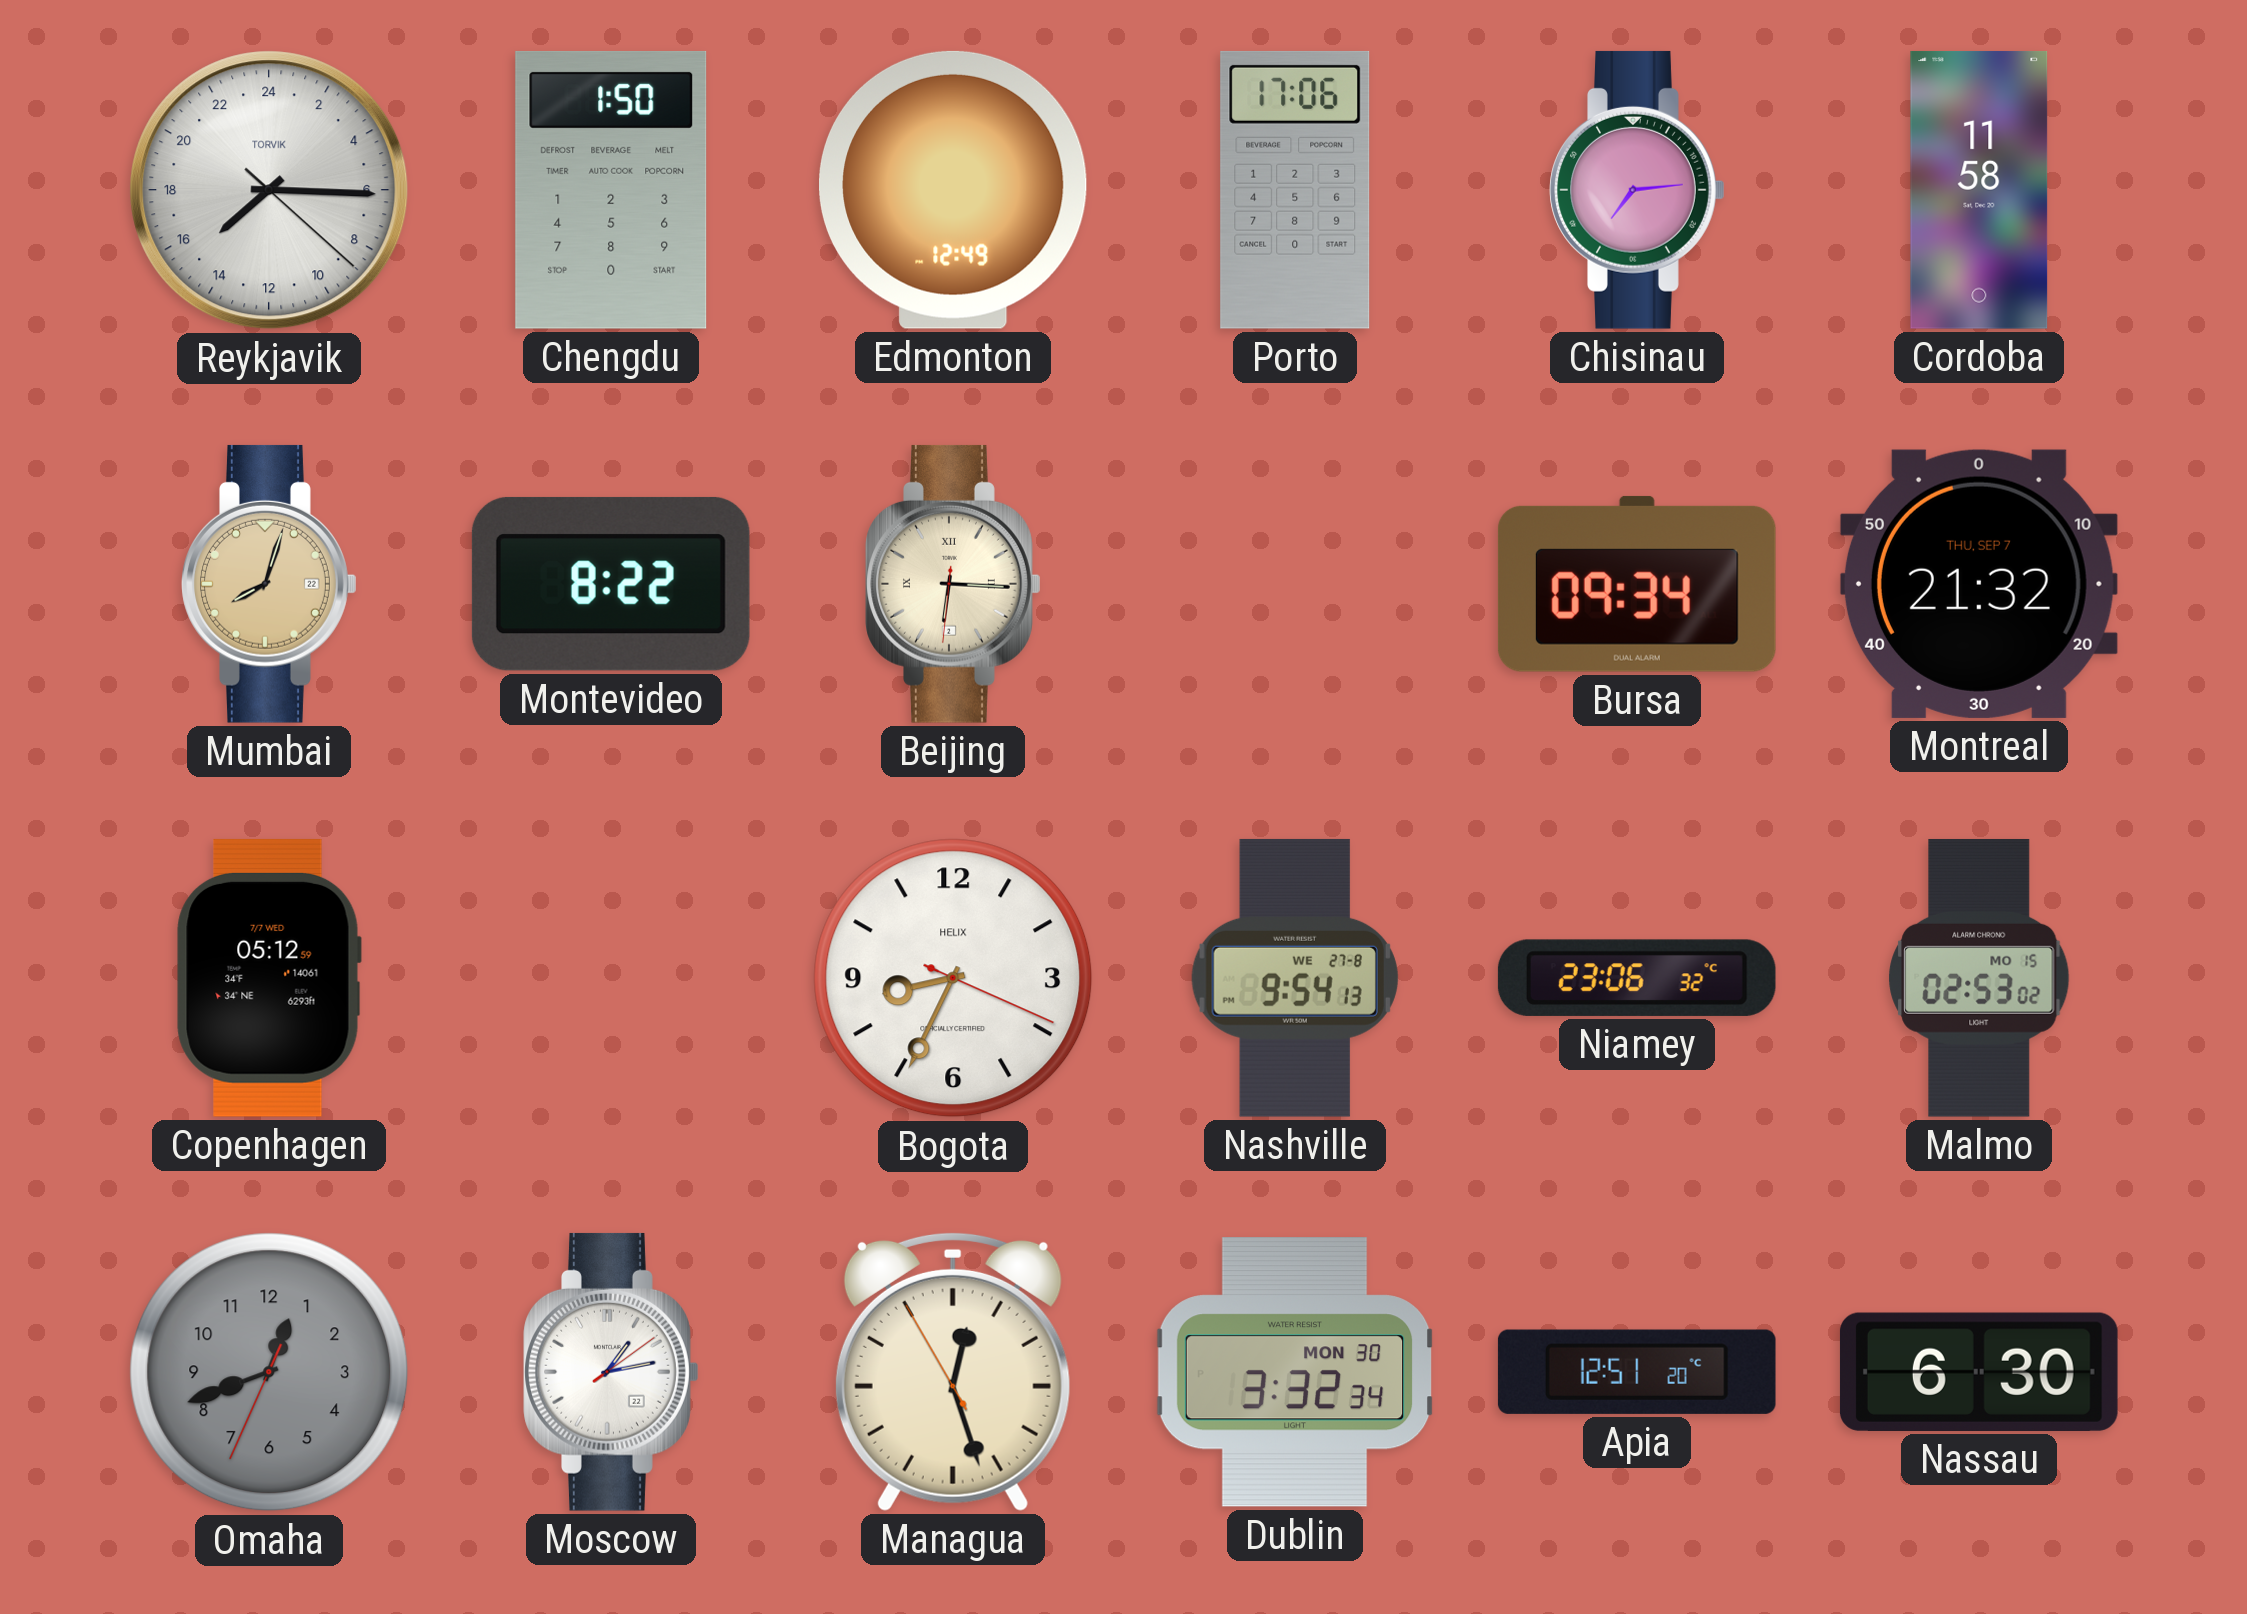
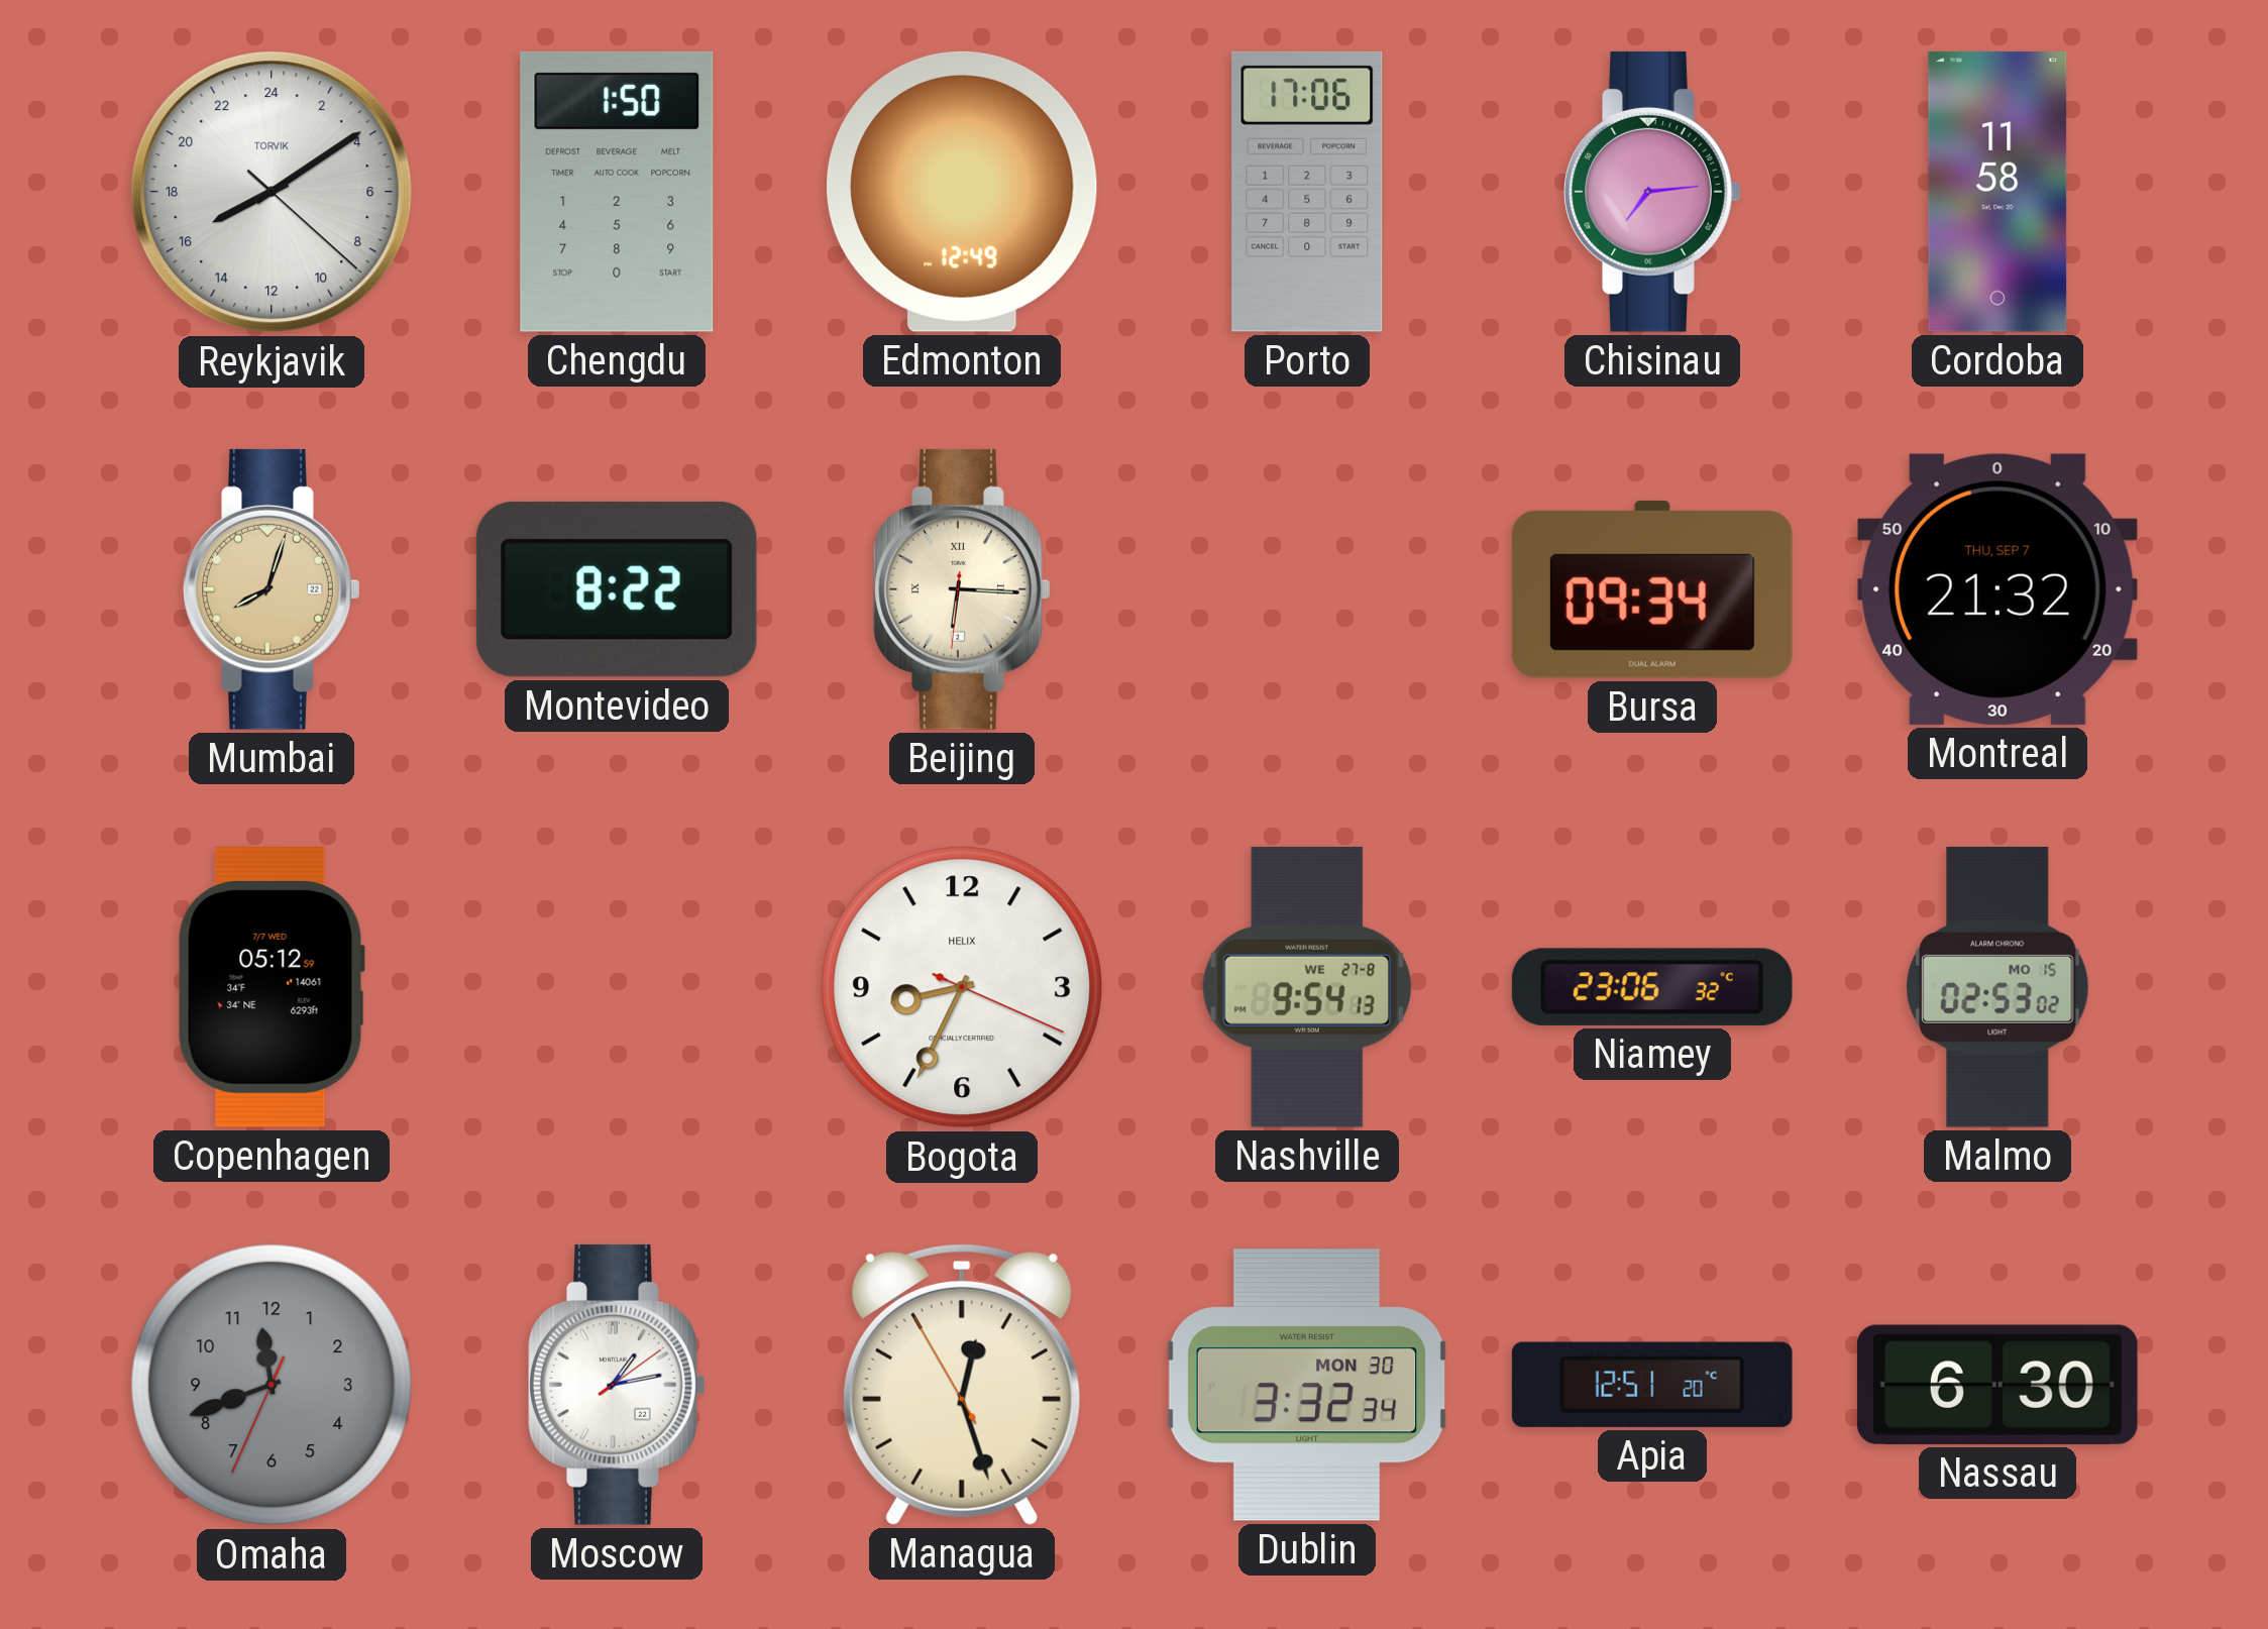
Reykjavik: 15:15 -> 16:09
Omaha: 12:41 -> 11:41
